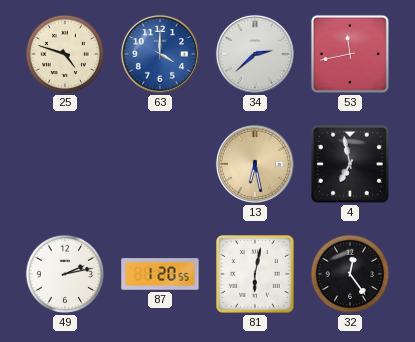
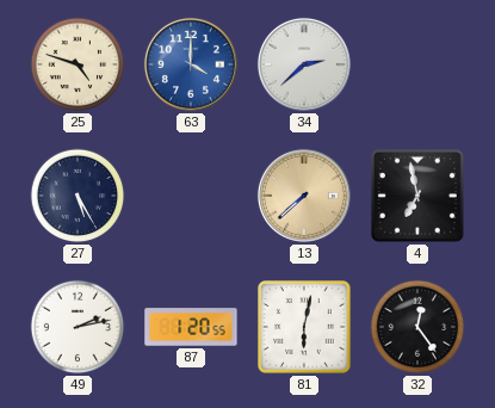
53: 11:43 -> none
27: none -> 5:25
13: 6:28 -> 7:38
